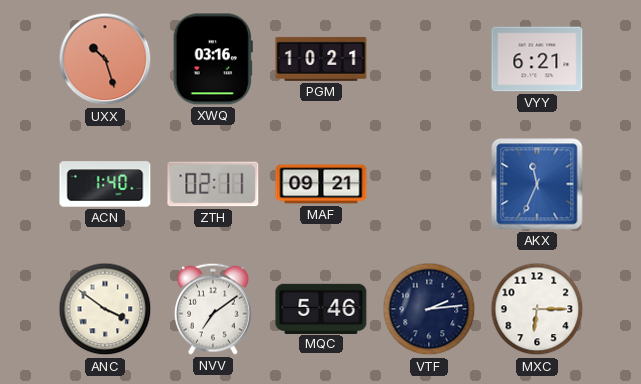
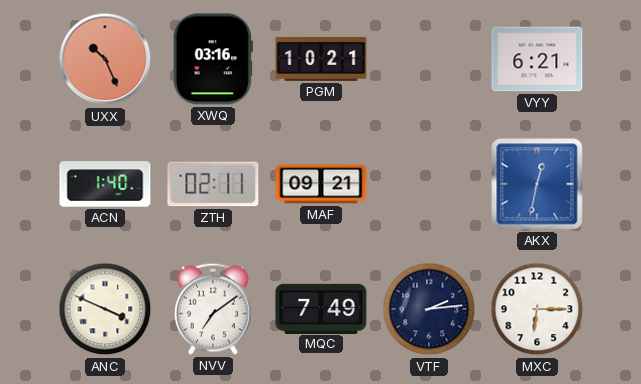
UXX: 10:27 -> 10:26
AKX: 11:34 -> 12:32
ANC: 3:51 -> 3:49
MQC: 5:46 -> 7:49
